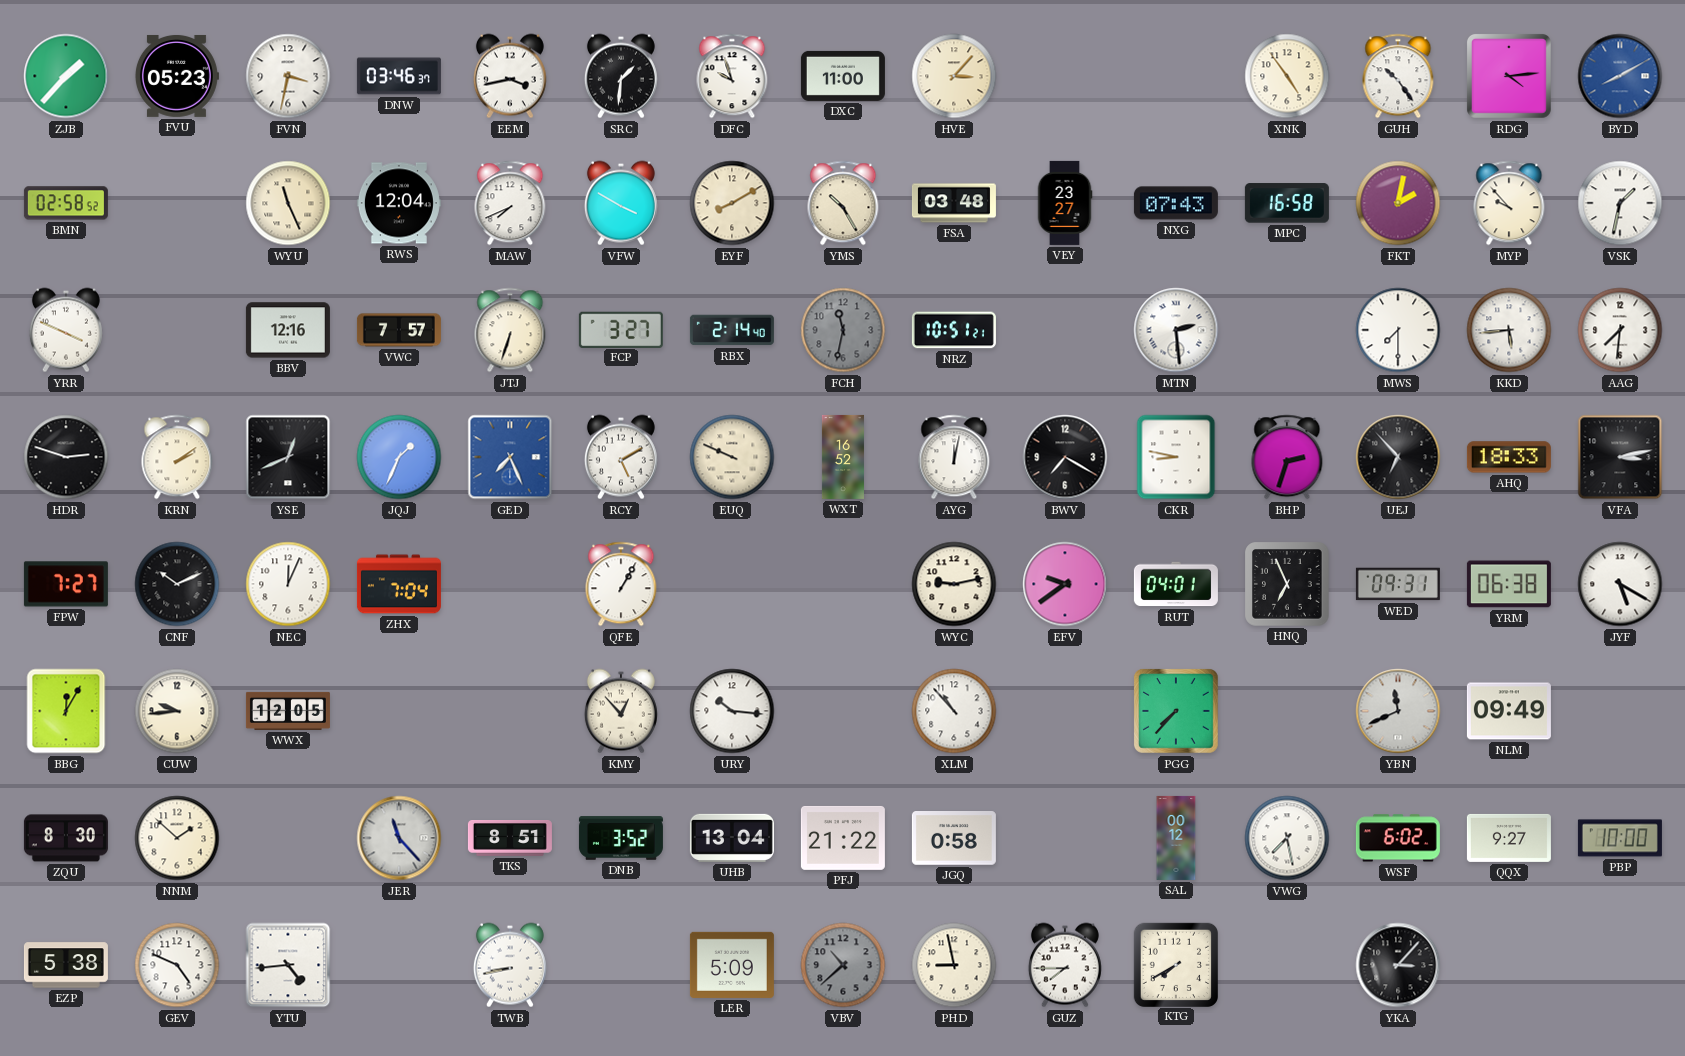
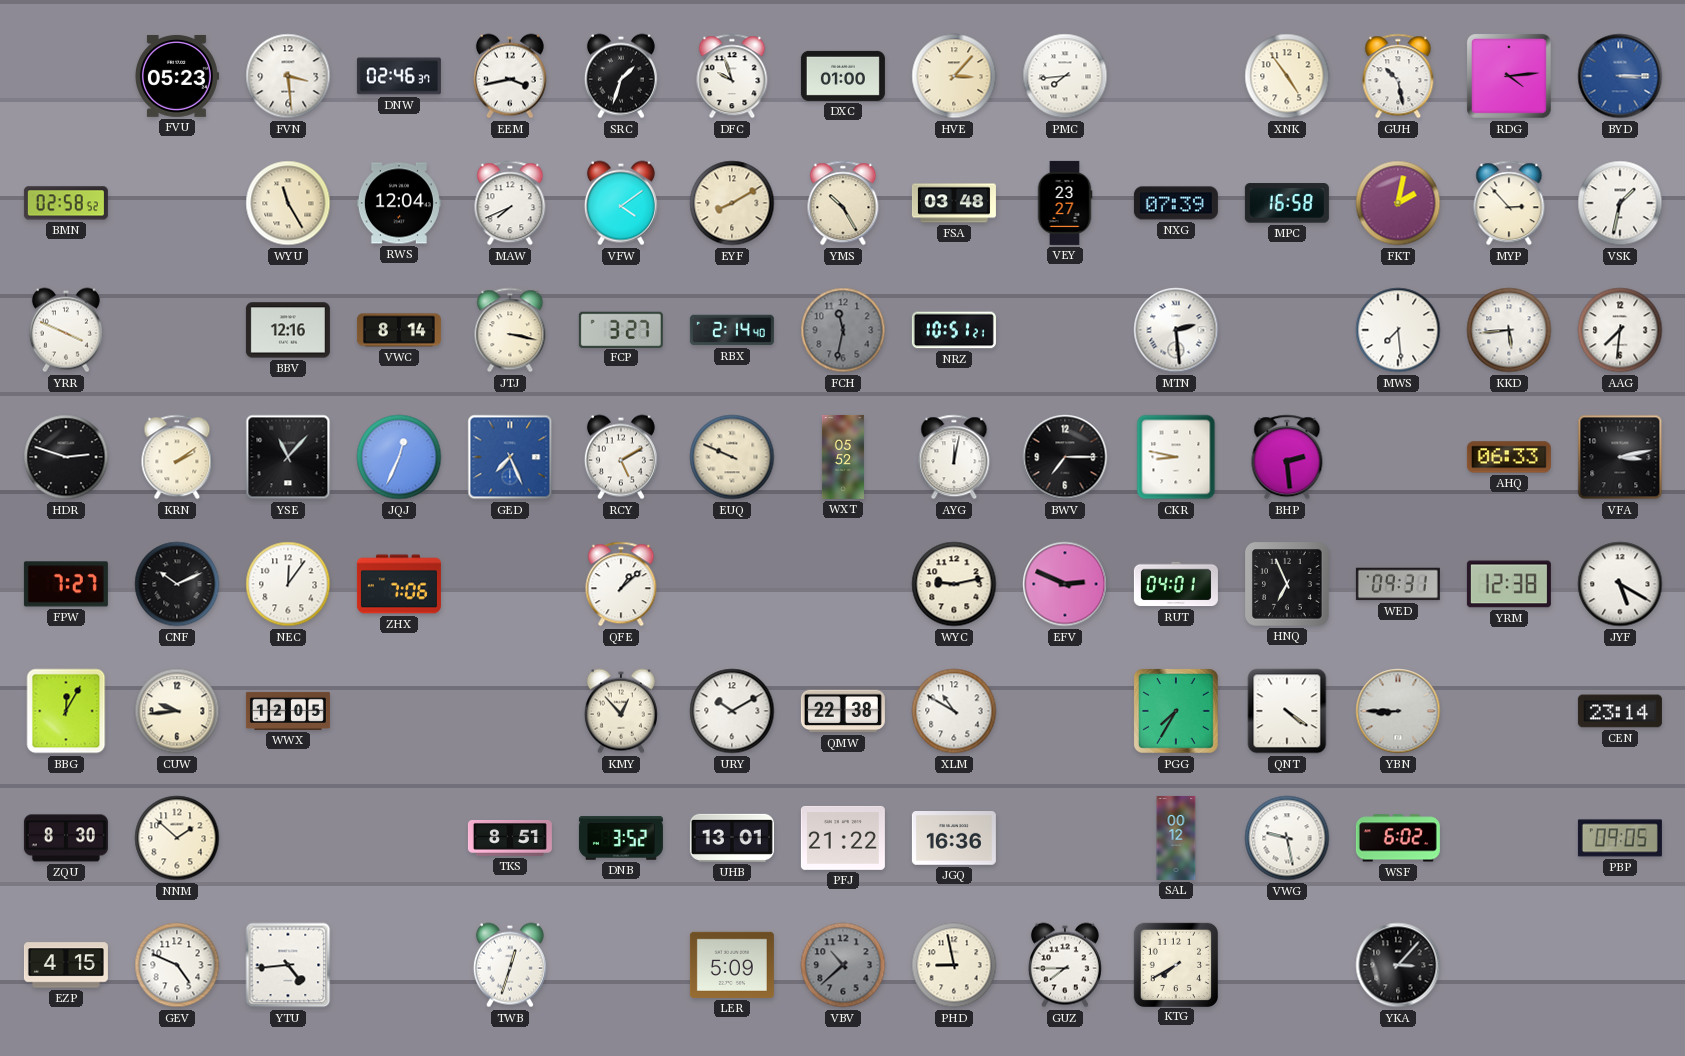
ZJB: 1:37 -> none
FVN: 3:32 -> 3:29
DNW: 03:46 -> 02:46
SRC: 1:31 -> 1:33
DXC: 11:00 -> 01:00
PMC: none -> 7:44
GUH: 10:24 -> 10:28
BYD: 8:10 -> 3:15
WYU: 11:26 -> 11:25
VFW: 3:50 -> 4:09
NXG: 07:43 -> 07:39
MYP: 9:53 -> 2:53
VWC: 7:57 -> 8:14
JTJ: 6:33 -> 3:17
MWS: 7:30 -> 7:29
YSE: 12:41 -> 11:07
JQJ: 1:34 -> 12:34
WXT: 16:52 -> 05:52
BWV: 7:20 -> 7:15
BHP: 2:33 -> 2:29
UEJ: 6:53 -> none
AHQ: 18:33 -> 06:33
NEC: 12:04 -> 12:06
ZHX: 7:04 -> 7:06
QFE: 1:05 -> 1:08
EFV: 9:39 -> 2:49
YRM: 06:38 -> 12:38
URY: 10:16 -> 10:10
QMW: none -> 22:38
XLM: 10:53 -> 10:50
PGG: 7:37 -> 7:35
QNT: none -> 4:21
YBN: 11:41 -> 8:45
NLM: 09:49 -> none
CEN: none -> 23:14
JER: 11:23 -> none
UHB: 13:04 -> 13:01
JGQ: 0:58 -> 16:36
VWG: 7:28 -> 9:28
QQX: 9:27 -> none
PBP: 10:00 -> 09:05
EZP: 5:38 -> 4:15
TWB: 8:43 -> 12:33
